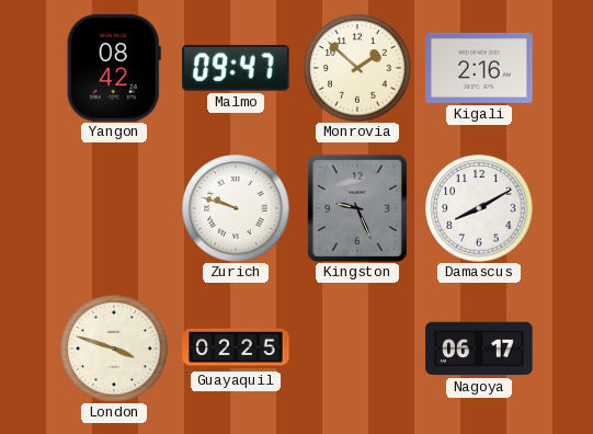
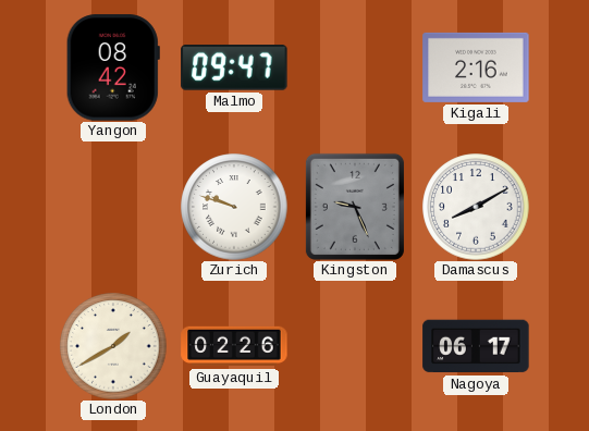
Monrovia: 1:52 -> none
London: 3:48 -> 1:40
Guayaquil: 02:25 -> 02:26
